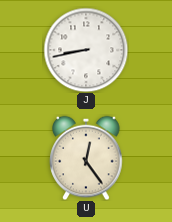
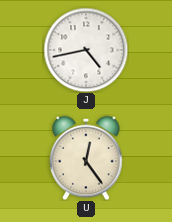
J: 8:43 -> 4:43
